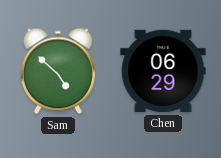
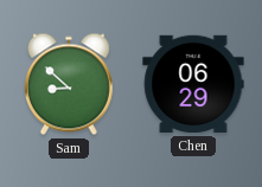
Sam: 4:52 -> 8:52
